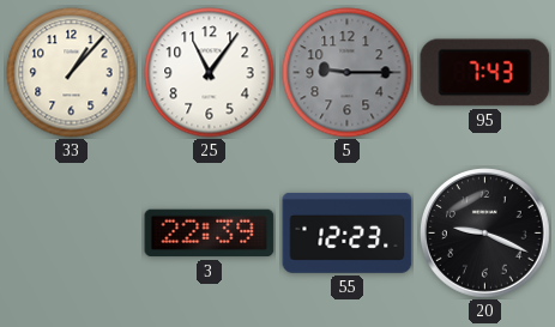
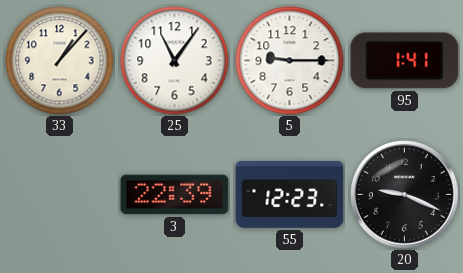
5 dial: grey -> white
95: 7:43 -> 1:41
